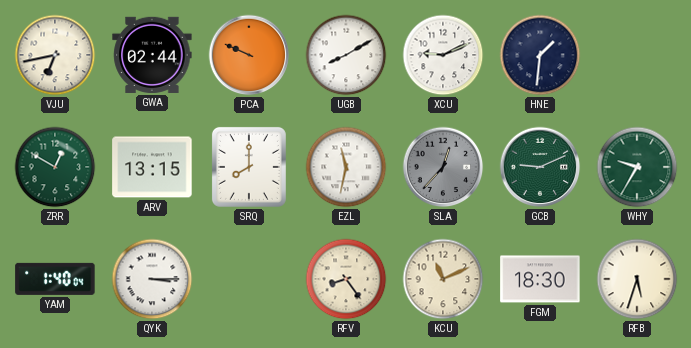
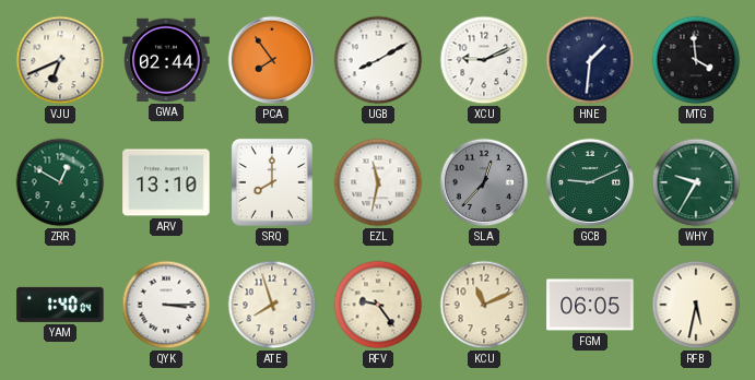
VJU: 6:43 -> 6:41
PCA: 9:49 -> 7:54
MTG: none -> 3:59
ARV: 13:15 -> 13:10
ATE: none -> 7:57
RFV: 8:24 -> 9:24
FGM: 18:30 -> 06:05
RFB: 5:33 -> 5:32
